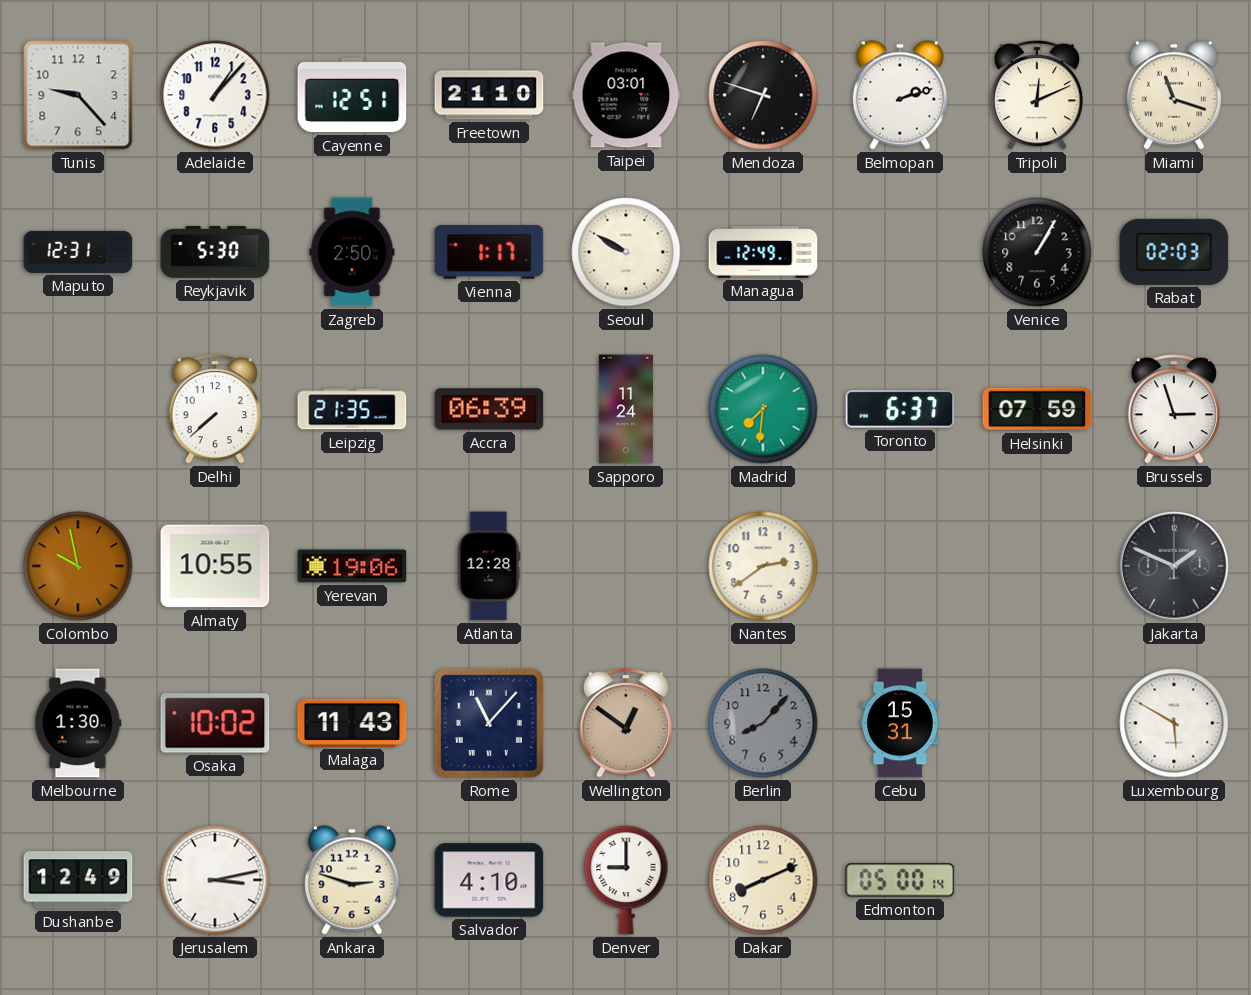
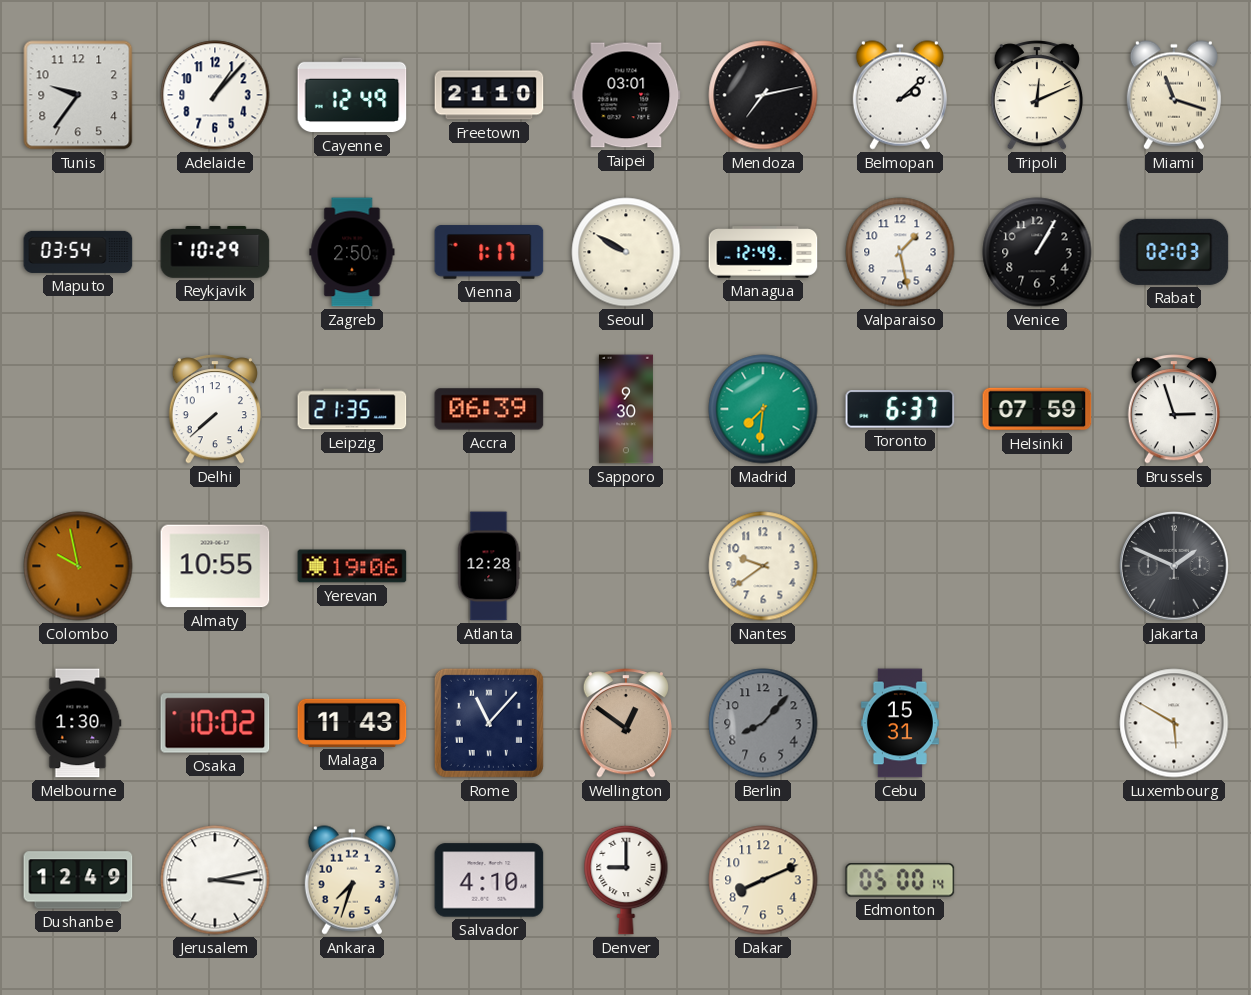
Tunis: 9:23 -> 9:36
Cayenne: 12:51 -> 12:49
Mendoza: 6:48 -> 7:13
Belmopan: 2:12 -> 2:08
Maputo: 12:31 -> 03:54
Reykjavik: 5:30 -> 10:29
Valparaiso: none -> 1:28
Sapporo: 11:24 -> 9:30
Nantes: 2:39 -> 9:39
Ankara: 2:48 -> 7:33
